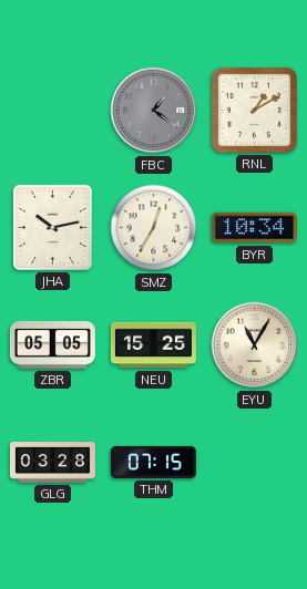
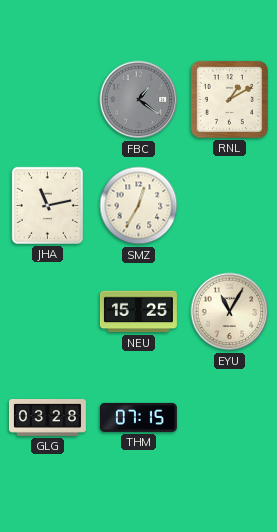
JHA: 10:13 -> 11:13
BYR: 10:34 -> none
ZBR: 05:05 -> none
